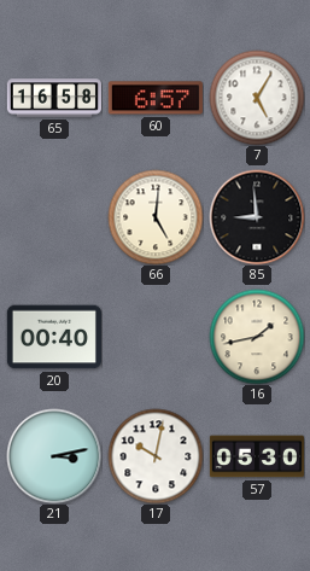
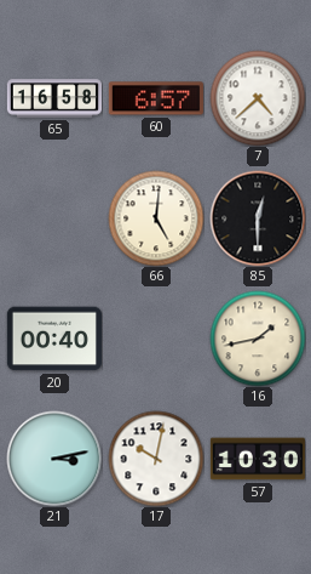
7: 5:05 -> 4:38
85: 8:59 -> 12:30
57: 05:30 -> 10:30
